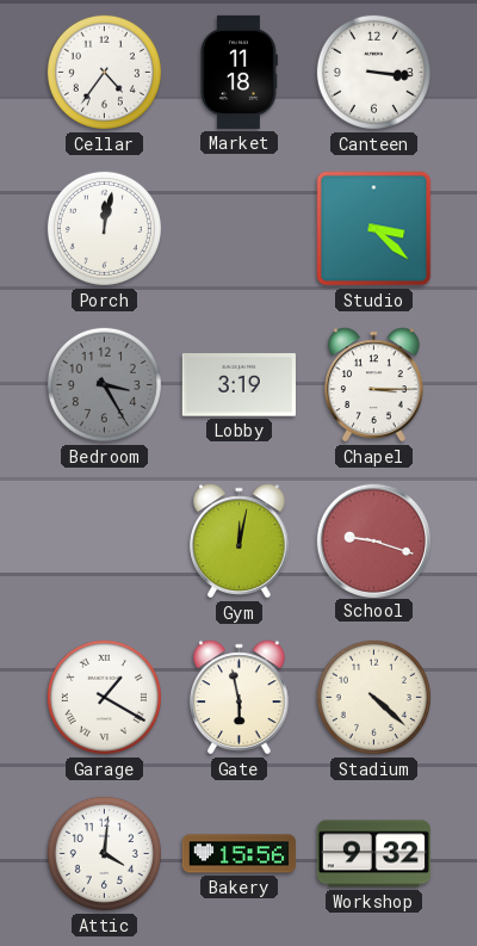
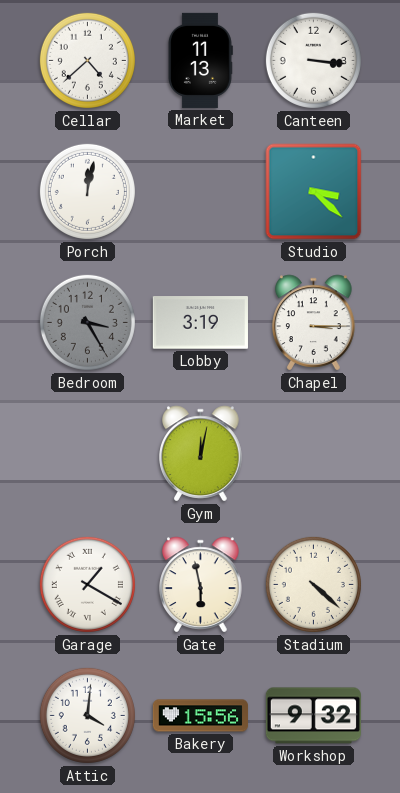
Cellar: 4:36 -> 4:38
Market: 11:18 -> 11:13
School: 9:18 -> none
